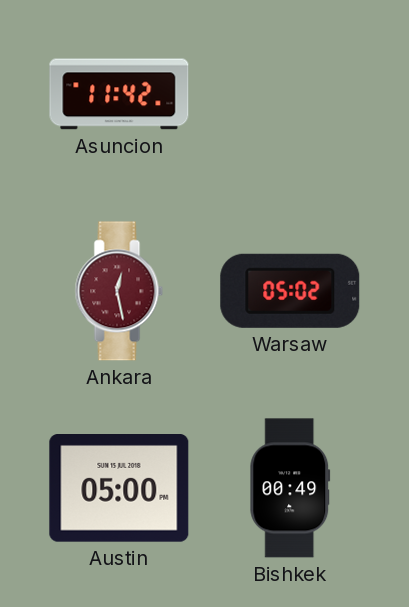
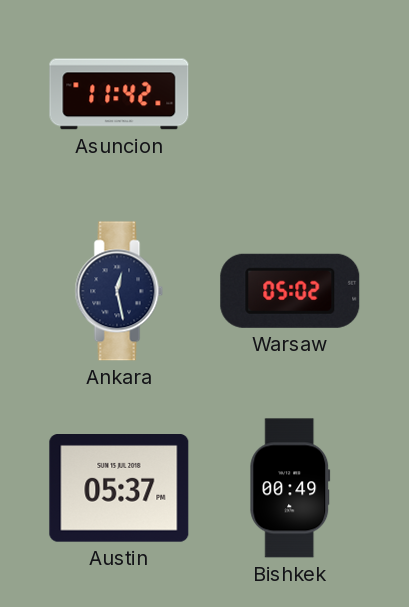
Ankara dial: burgundy -> navy
Austin: 05:00 -> 05:37
